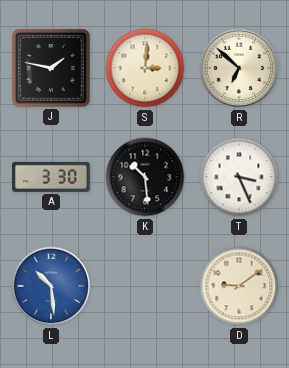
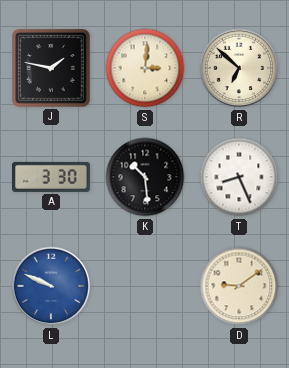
T: 3:26 -> 8:26
L: 10:29 -> 9:49
